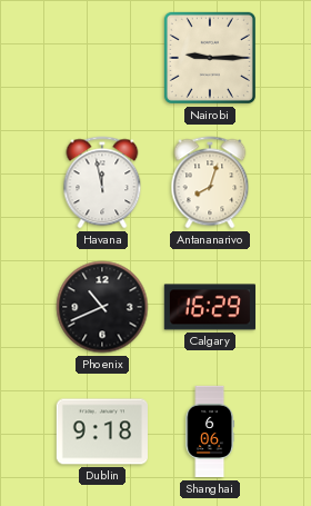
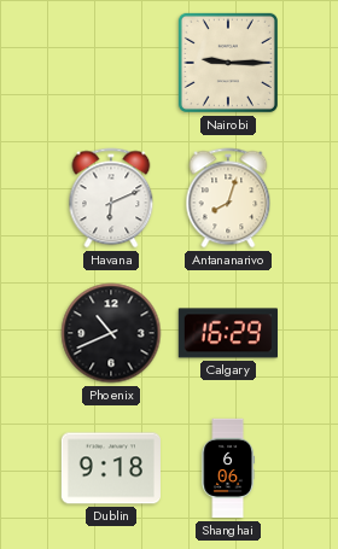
Havana: 11:58 -> 6:11
